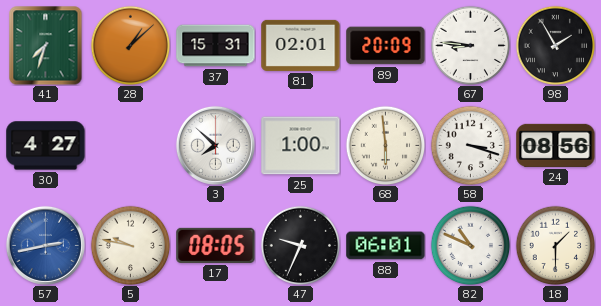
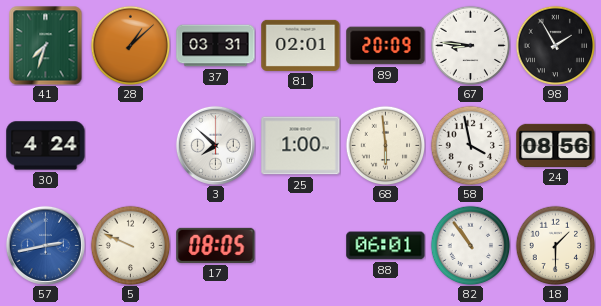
37: 15:31 -> 03:31
30: 4:27 -> 4:24
58: 3:18 -> 3:58
5: 9:47 -> 9:49
47: 9:34 -> none
82: 10:49 -> 10:54
